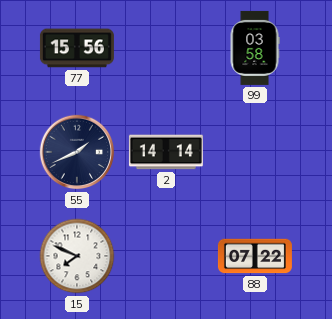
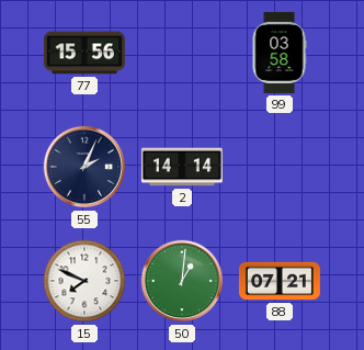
55: 1:41 -> 2:04
50: none -> 1:01
88: 07:22 -> 07:21
